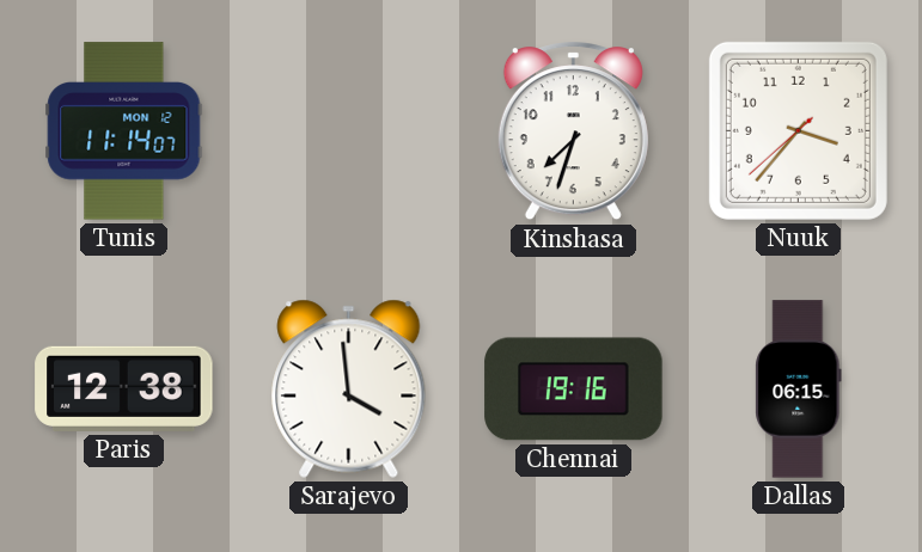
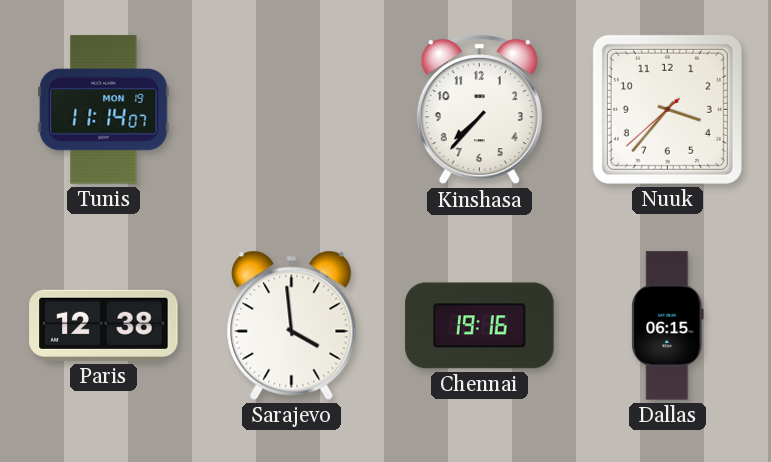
Tunis date: MON 12 -> MON 19
Kinshasa: 7:33 -> 7:37
